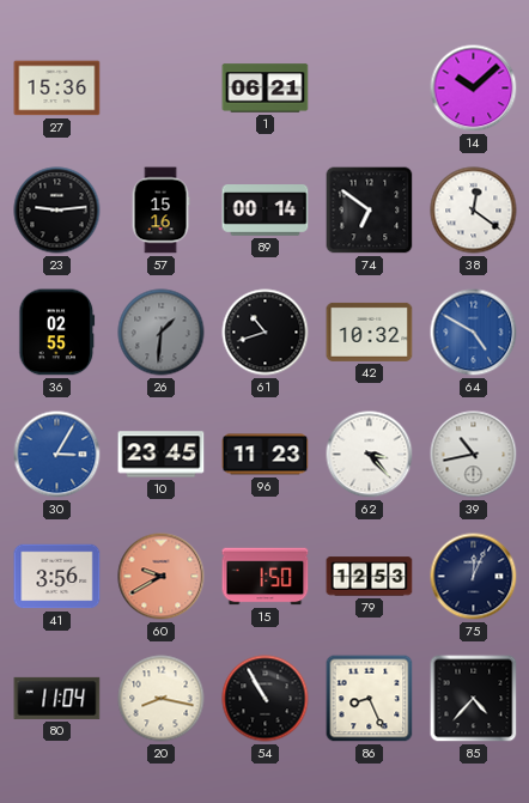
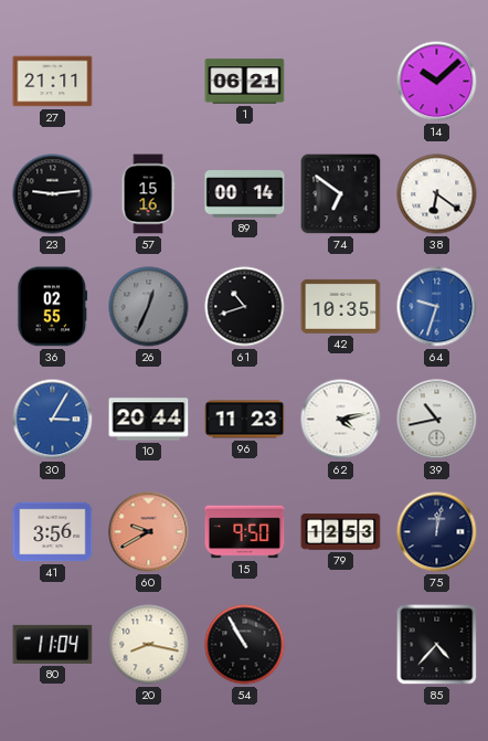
27: 15:36 -> 21:11
38: 12:21 -> 6:21
26: 1:31 -> 12:34
42: 10:32 -> 10:35
64: 4:50 -> 9:33
10: 23:45 -> 20:44
62: 3:23 -> 4:13
15: 1:50 -> 9:50
75: 12:04 -> 12:02
86: 8:26 -> none
